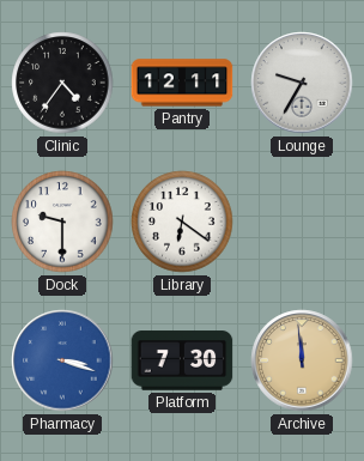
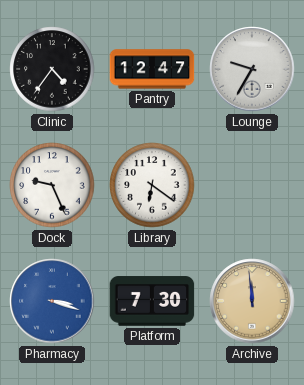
Pantry: 12:11 -> 12:47
Dock: 9:30 -> 9:26
